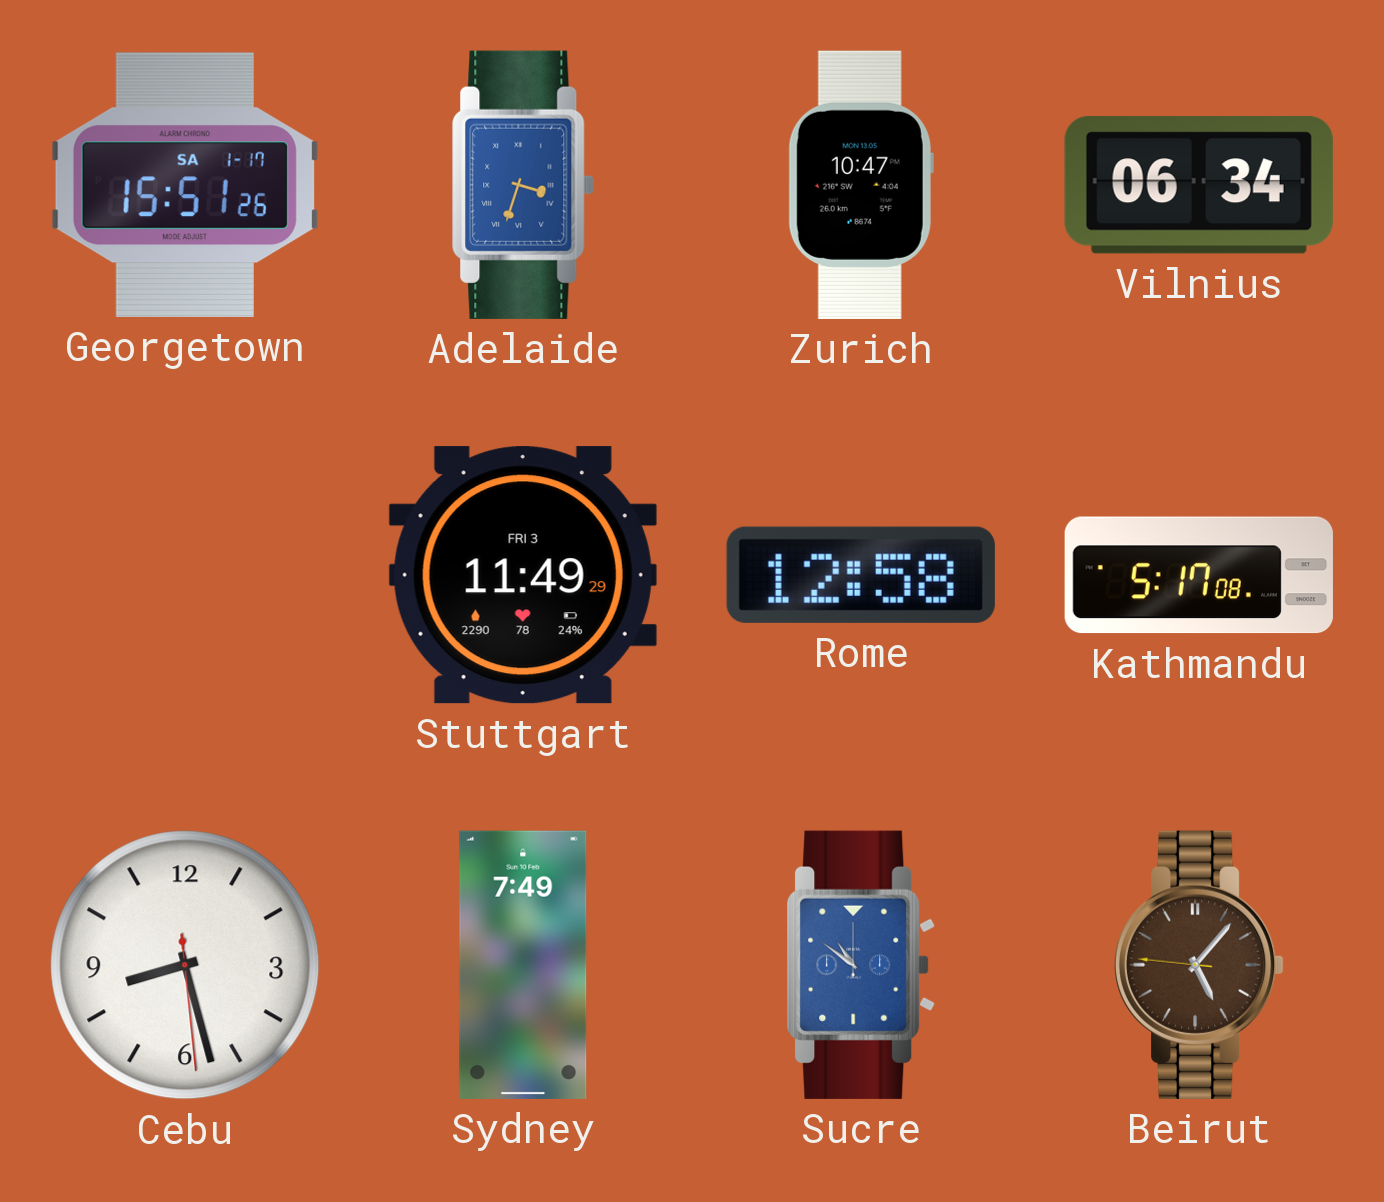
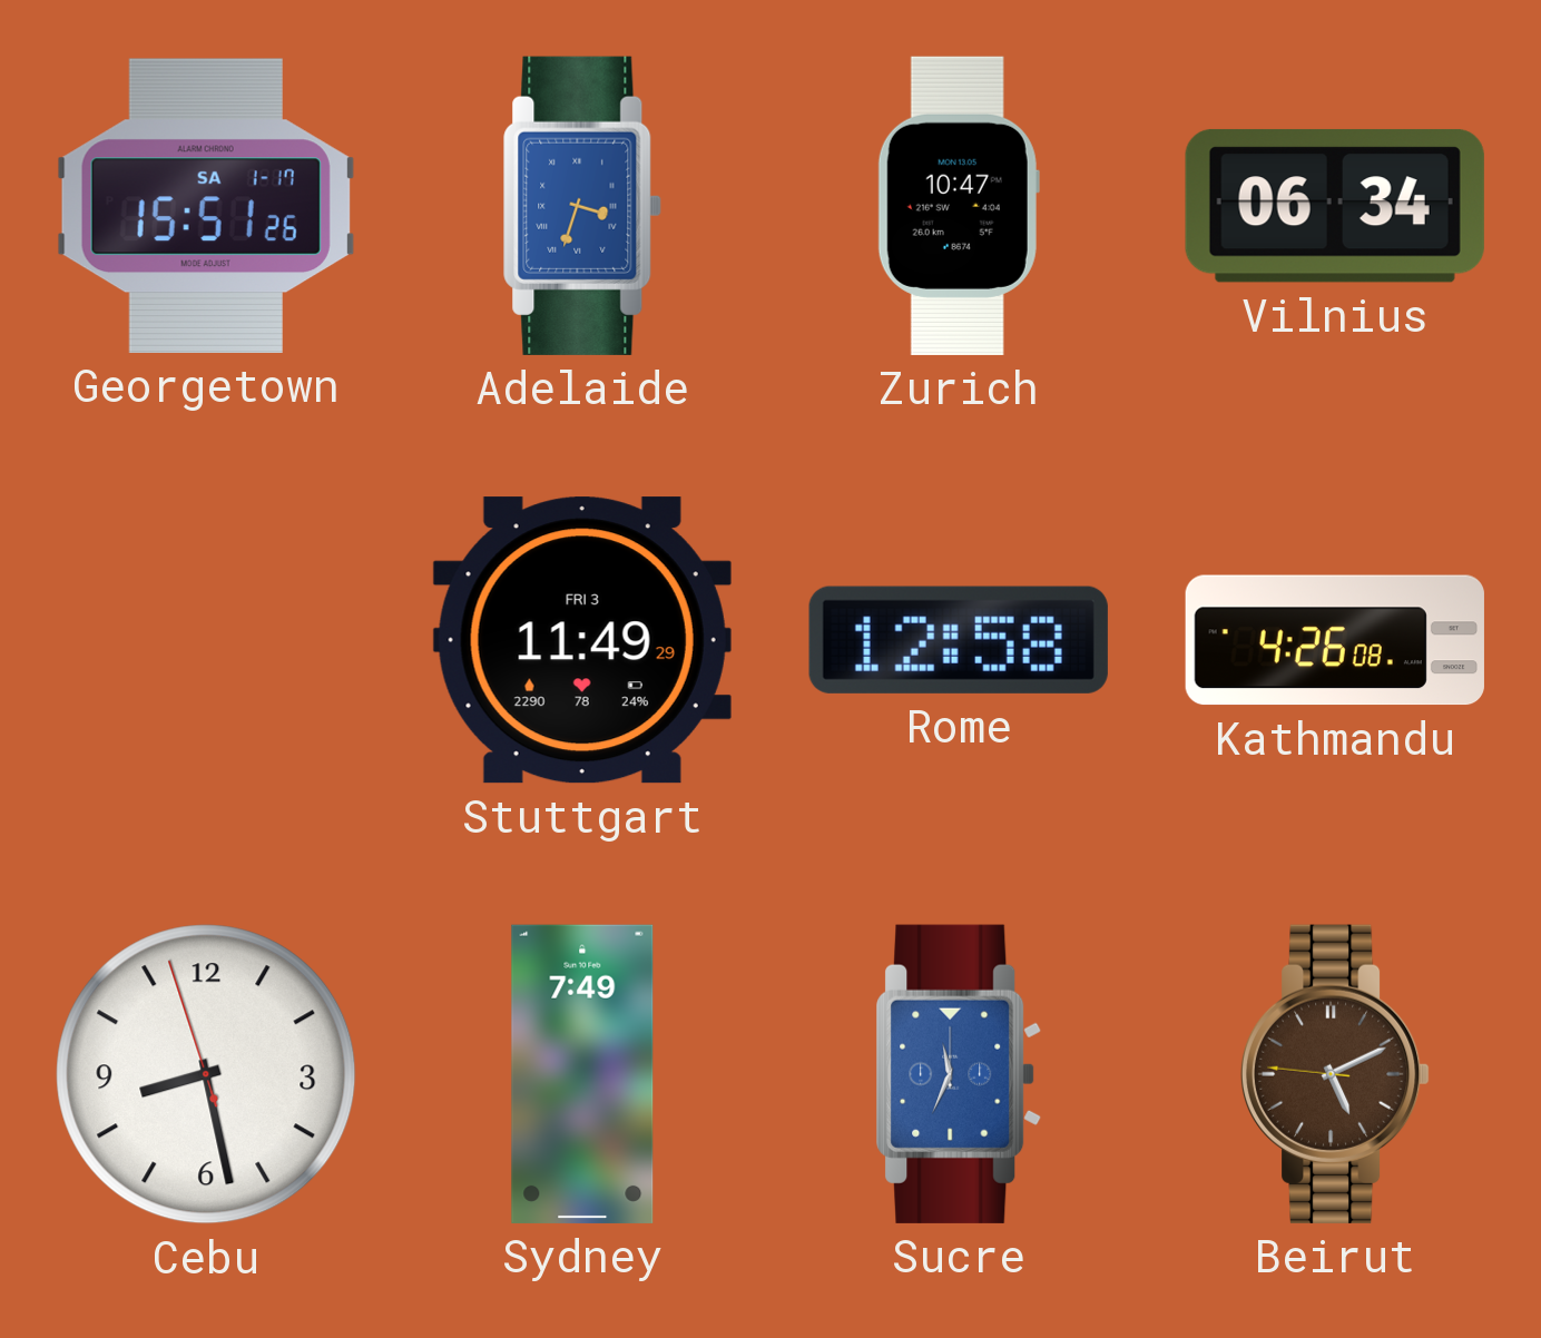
Kathmandu: 5:17 -> 4:26
Cebu: 8:27:29 -> 8:27:57
Sucre: 10:51 -> 11:34
Beirut: 5:06 -> 5:10
